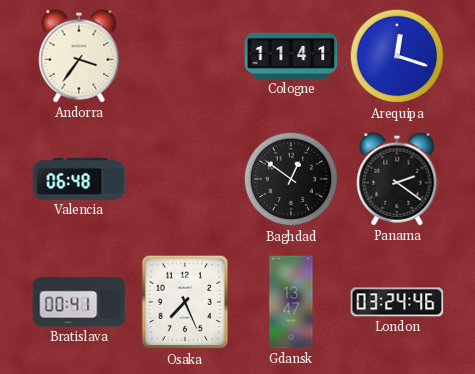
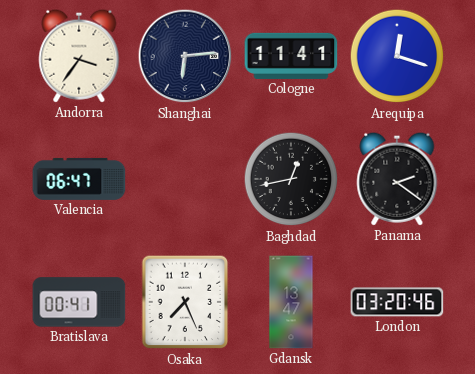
Shanghai: none -> 6:14
Valencia: 06:48 -> 06:47
Baghdad: 12:51 -> 12:43
London: 03:24 -> 03:20
